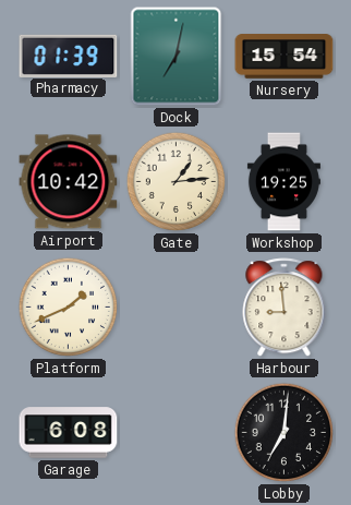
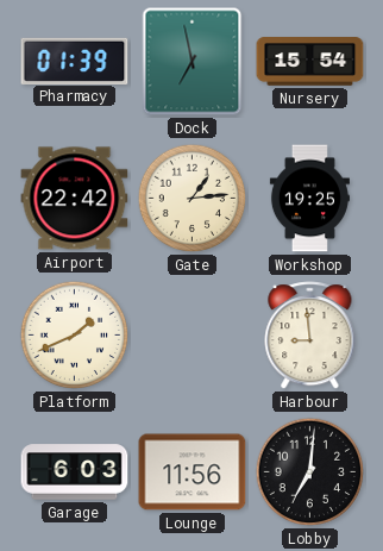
Dock: 7:02 -> 6:58
Airport: 10:42 -> 22:42
Garage: 6:08 -> 6:03
Lounge: none -> 11:56
